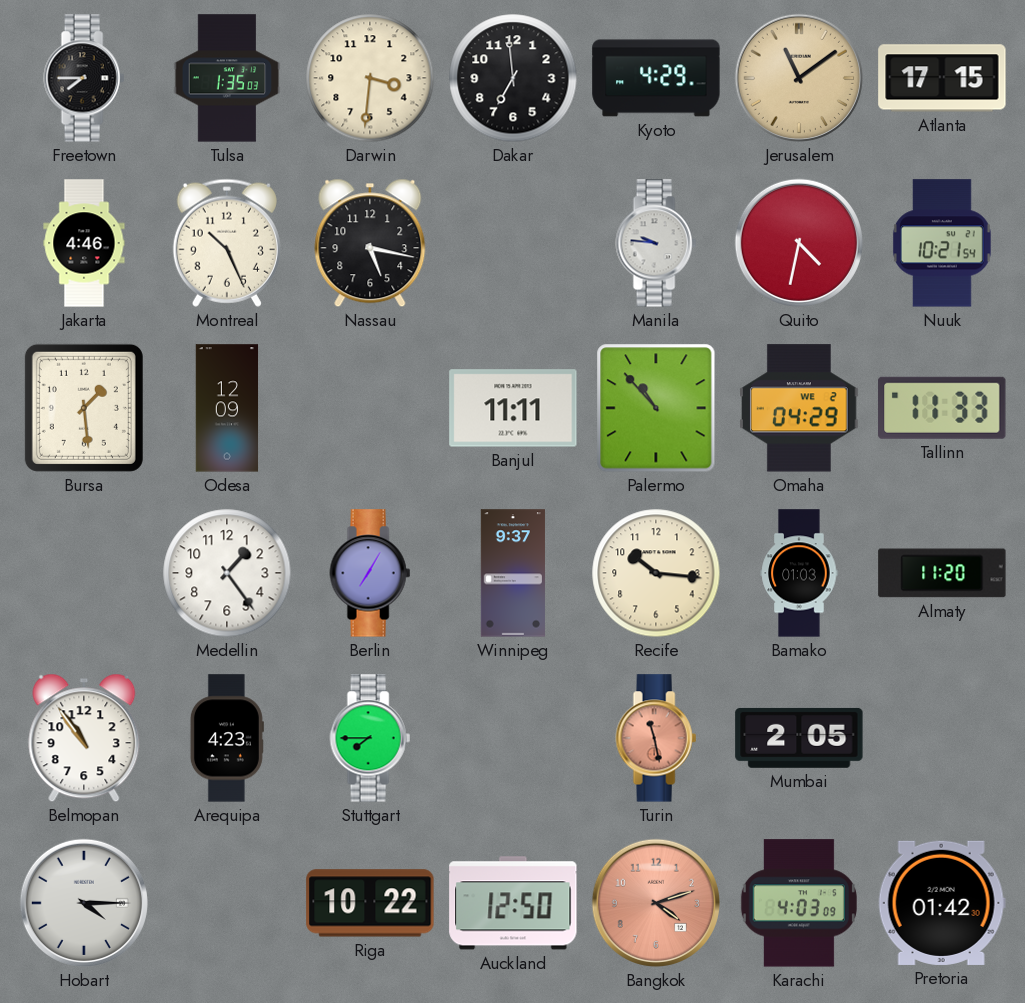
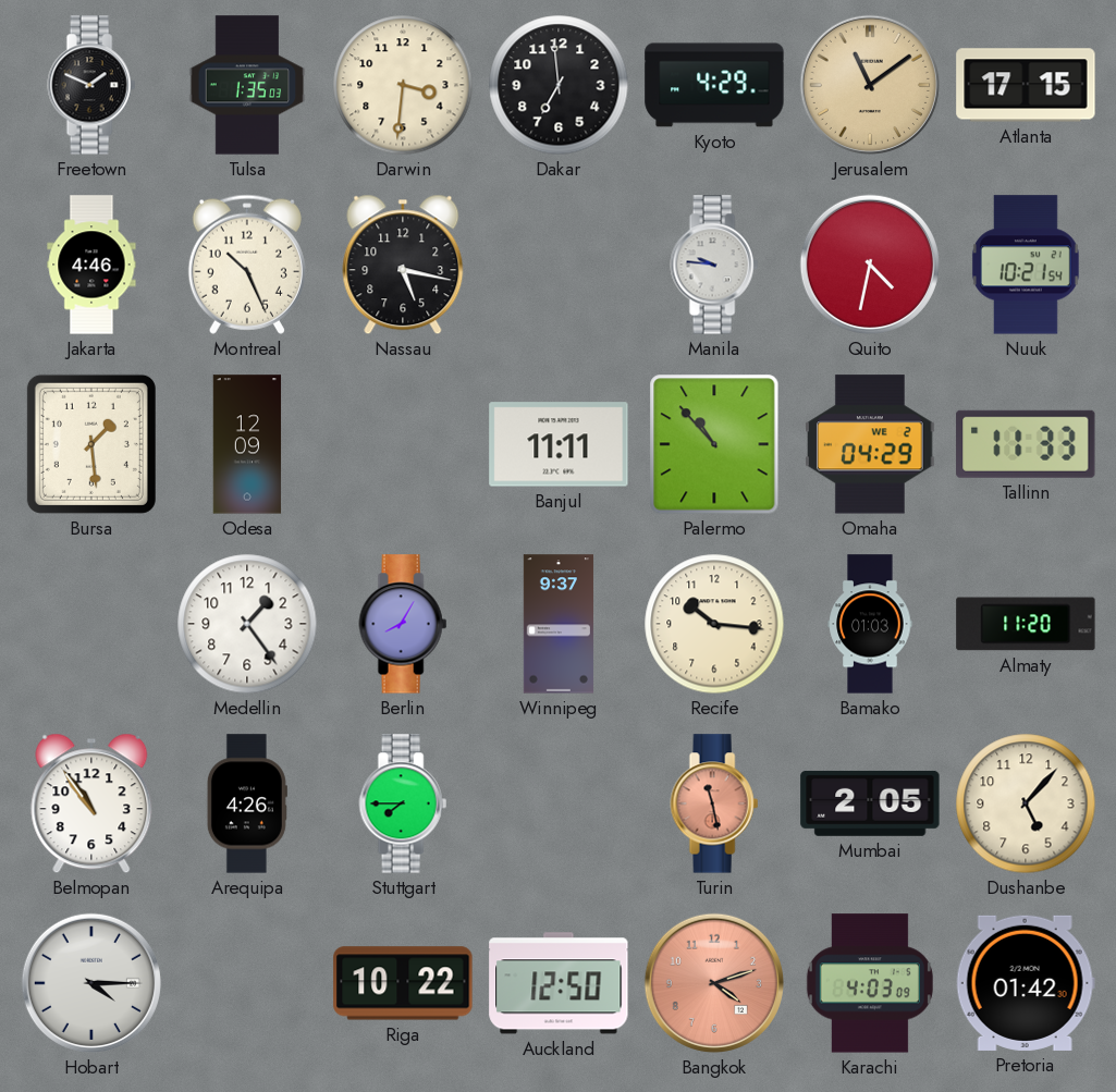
Freetown: 7:45 -> 1:49
Berlin: 7:05 -> 8:05
Arequipa: 4:23 -> 4:26
Dushanbe: none -> 5:07
